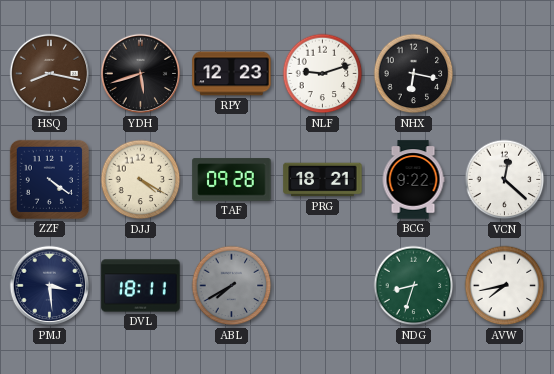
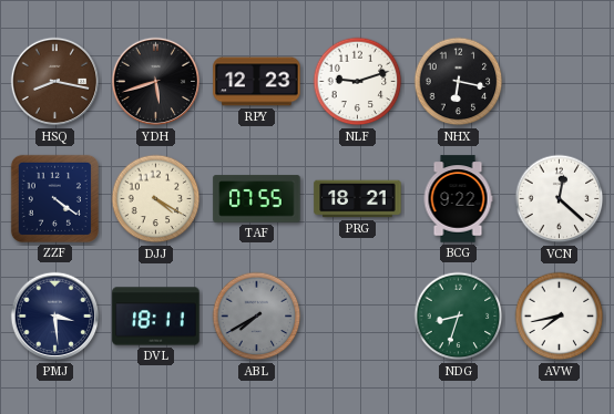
TAF: 09:28 -> 07:55
